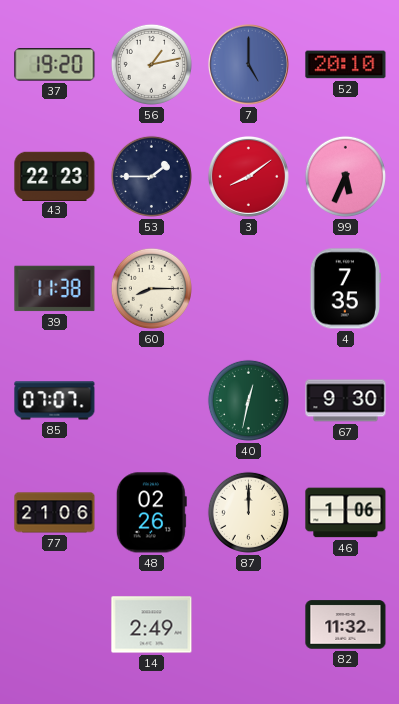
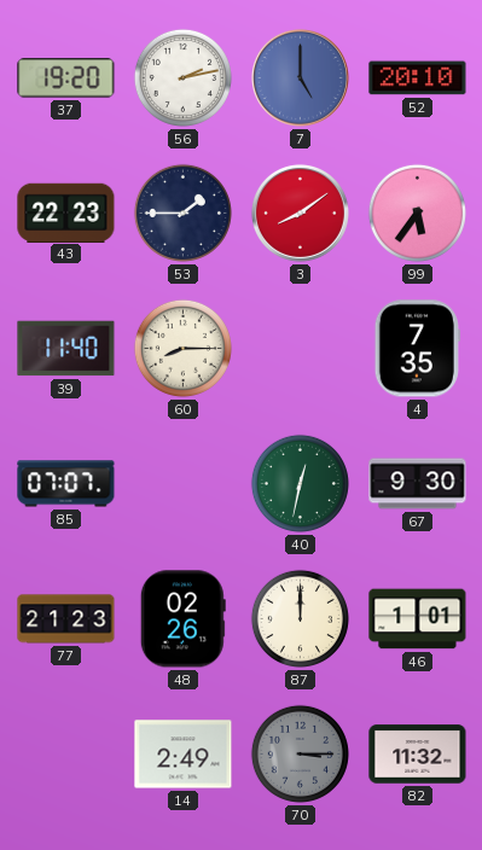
56: 1:13 -> 2:13
99: 5:34 -> 5:36
39: 11:38 -> 11:40
77: 21:06 -> 21:23
46: 1:06 -> 1:01
70: none -> 3:15
